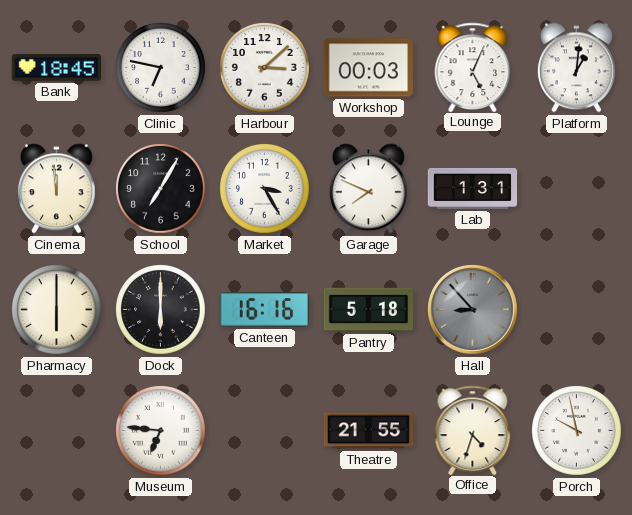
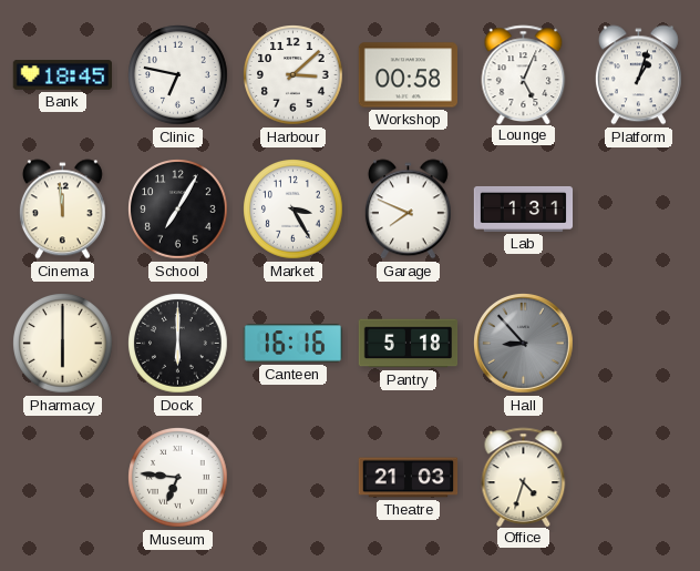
Workshop: 00:03 -> 00:58
Platform: 1:01 -> 1:03
Theatre: 21:55 -> 21:03
Porch: 9:58 -> none
